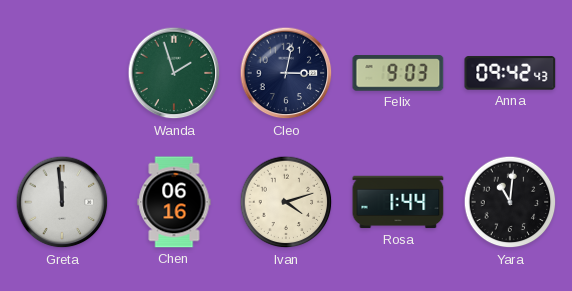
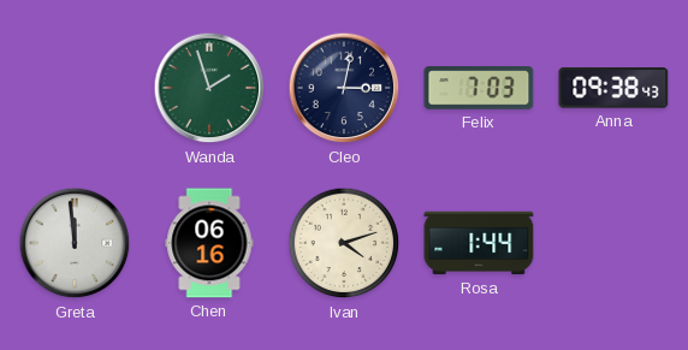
Felix: 9:03 -> 7:03
Anna: 09:42 -> 09:38
Yara: 11:01 -> none
